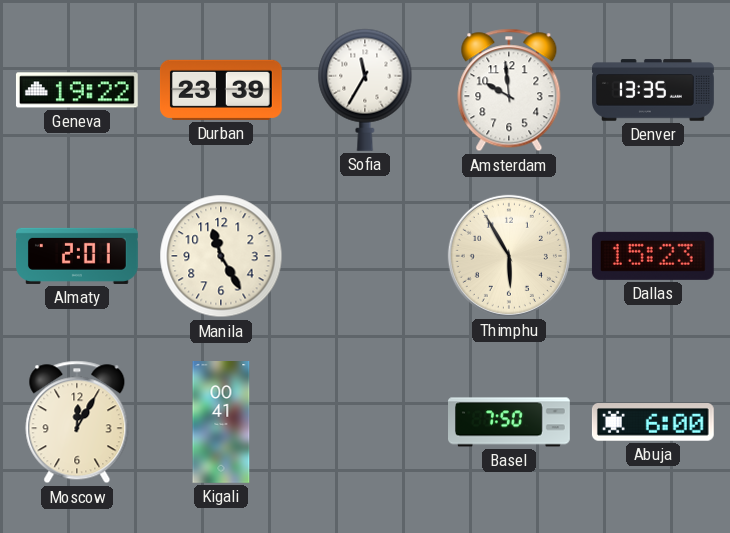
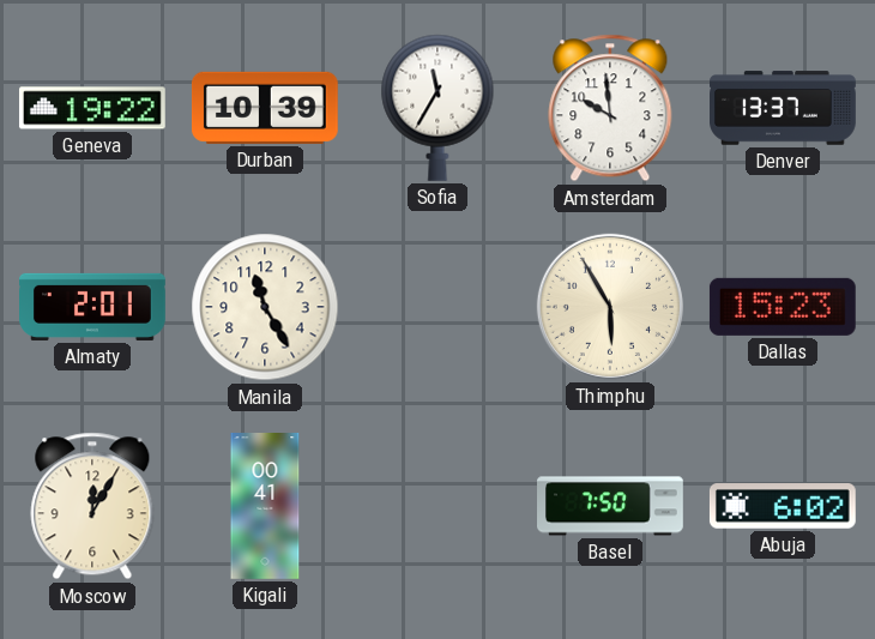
Durban: 23:39 -> 10:39
Denver: 13:35 -> 13:37
Abuja: 6:00 -> 6:02
